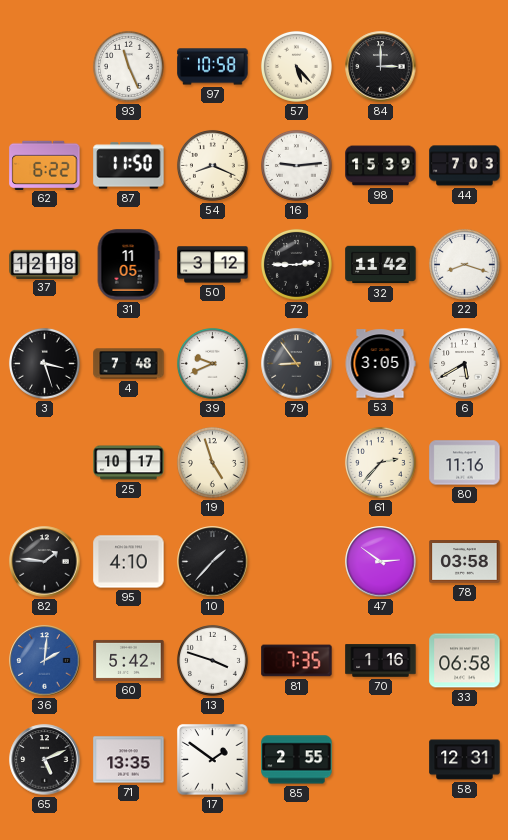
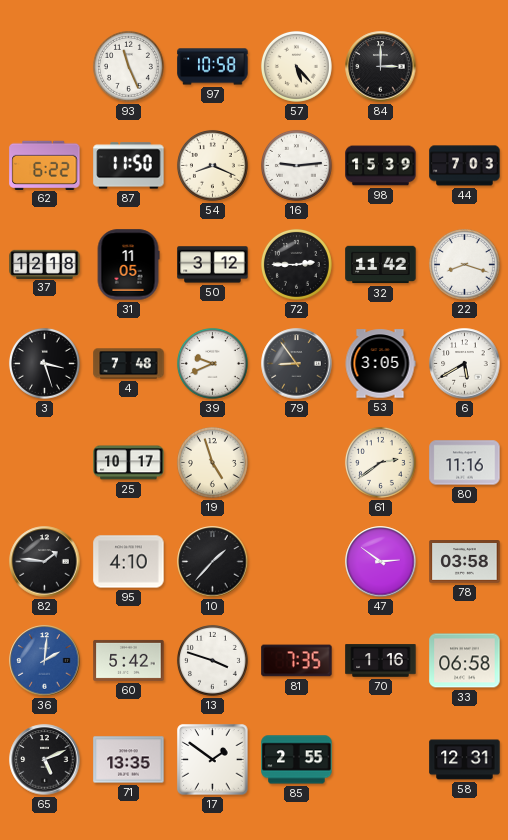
61: 2:37 -> 2:39
